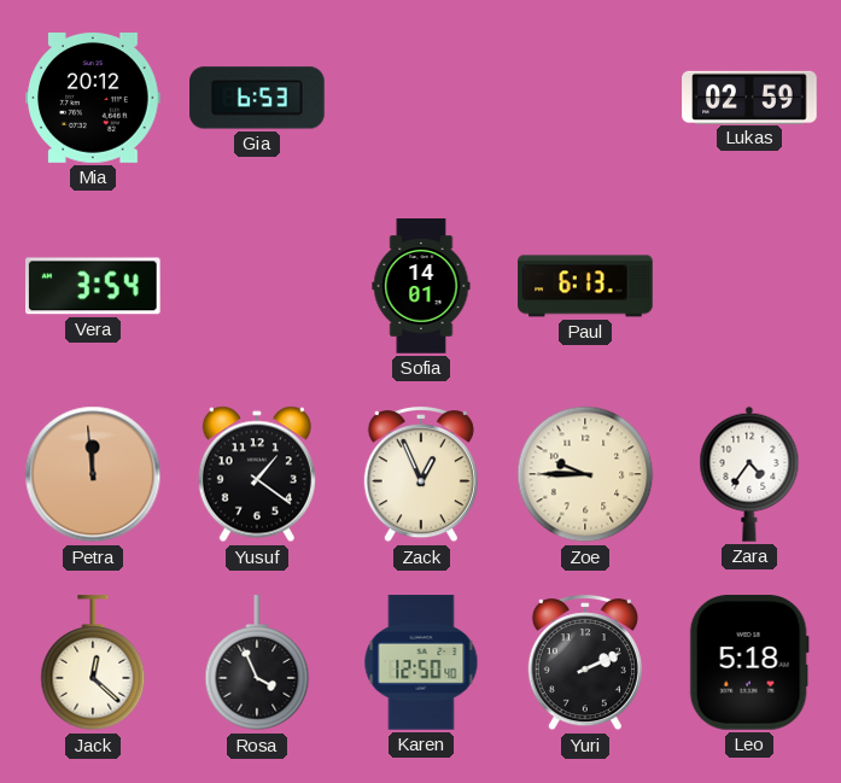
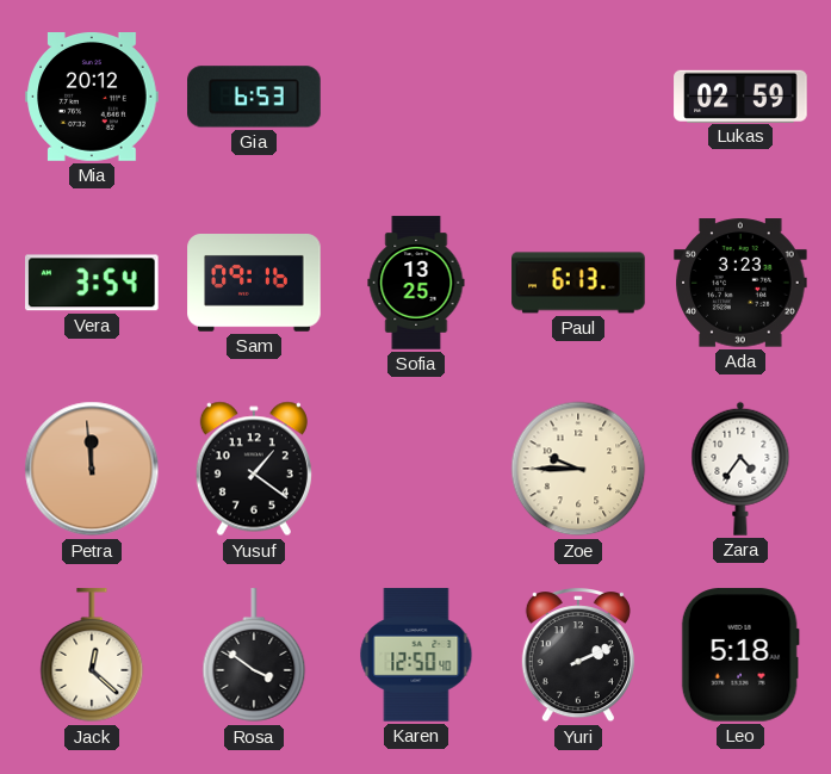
Sam: none -> 09:16
Sofia: 14:01 -> 13:25
Ada: none -> 3:23
Zack: 12:56 -> none
Rosa: 3:56 -> 3:51
